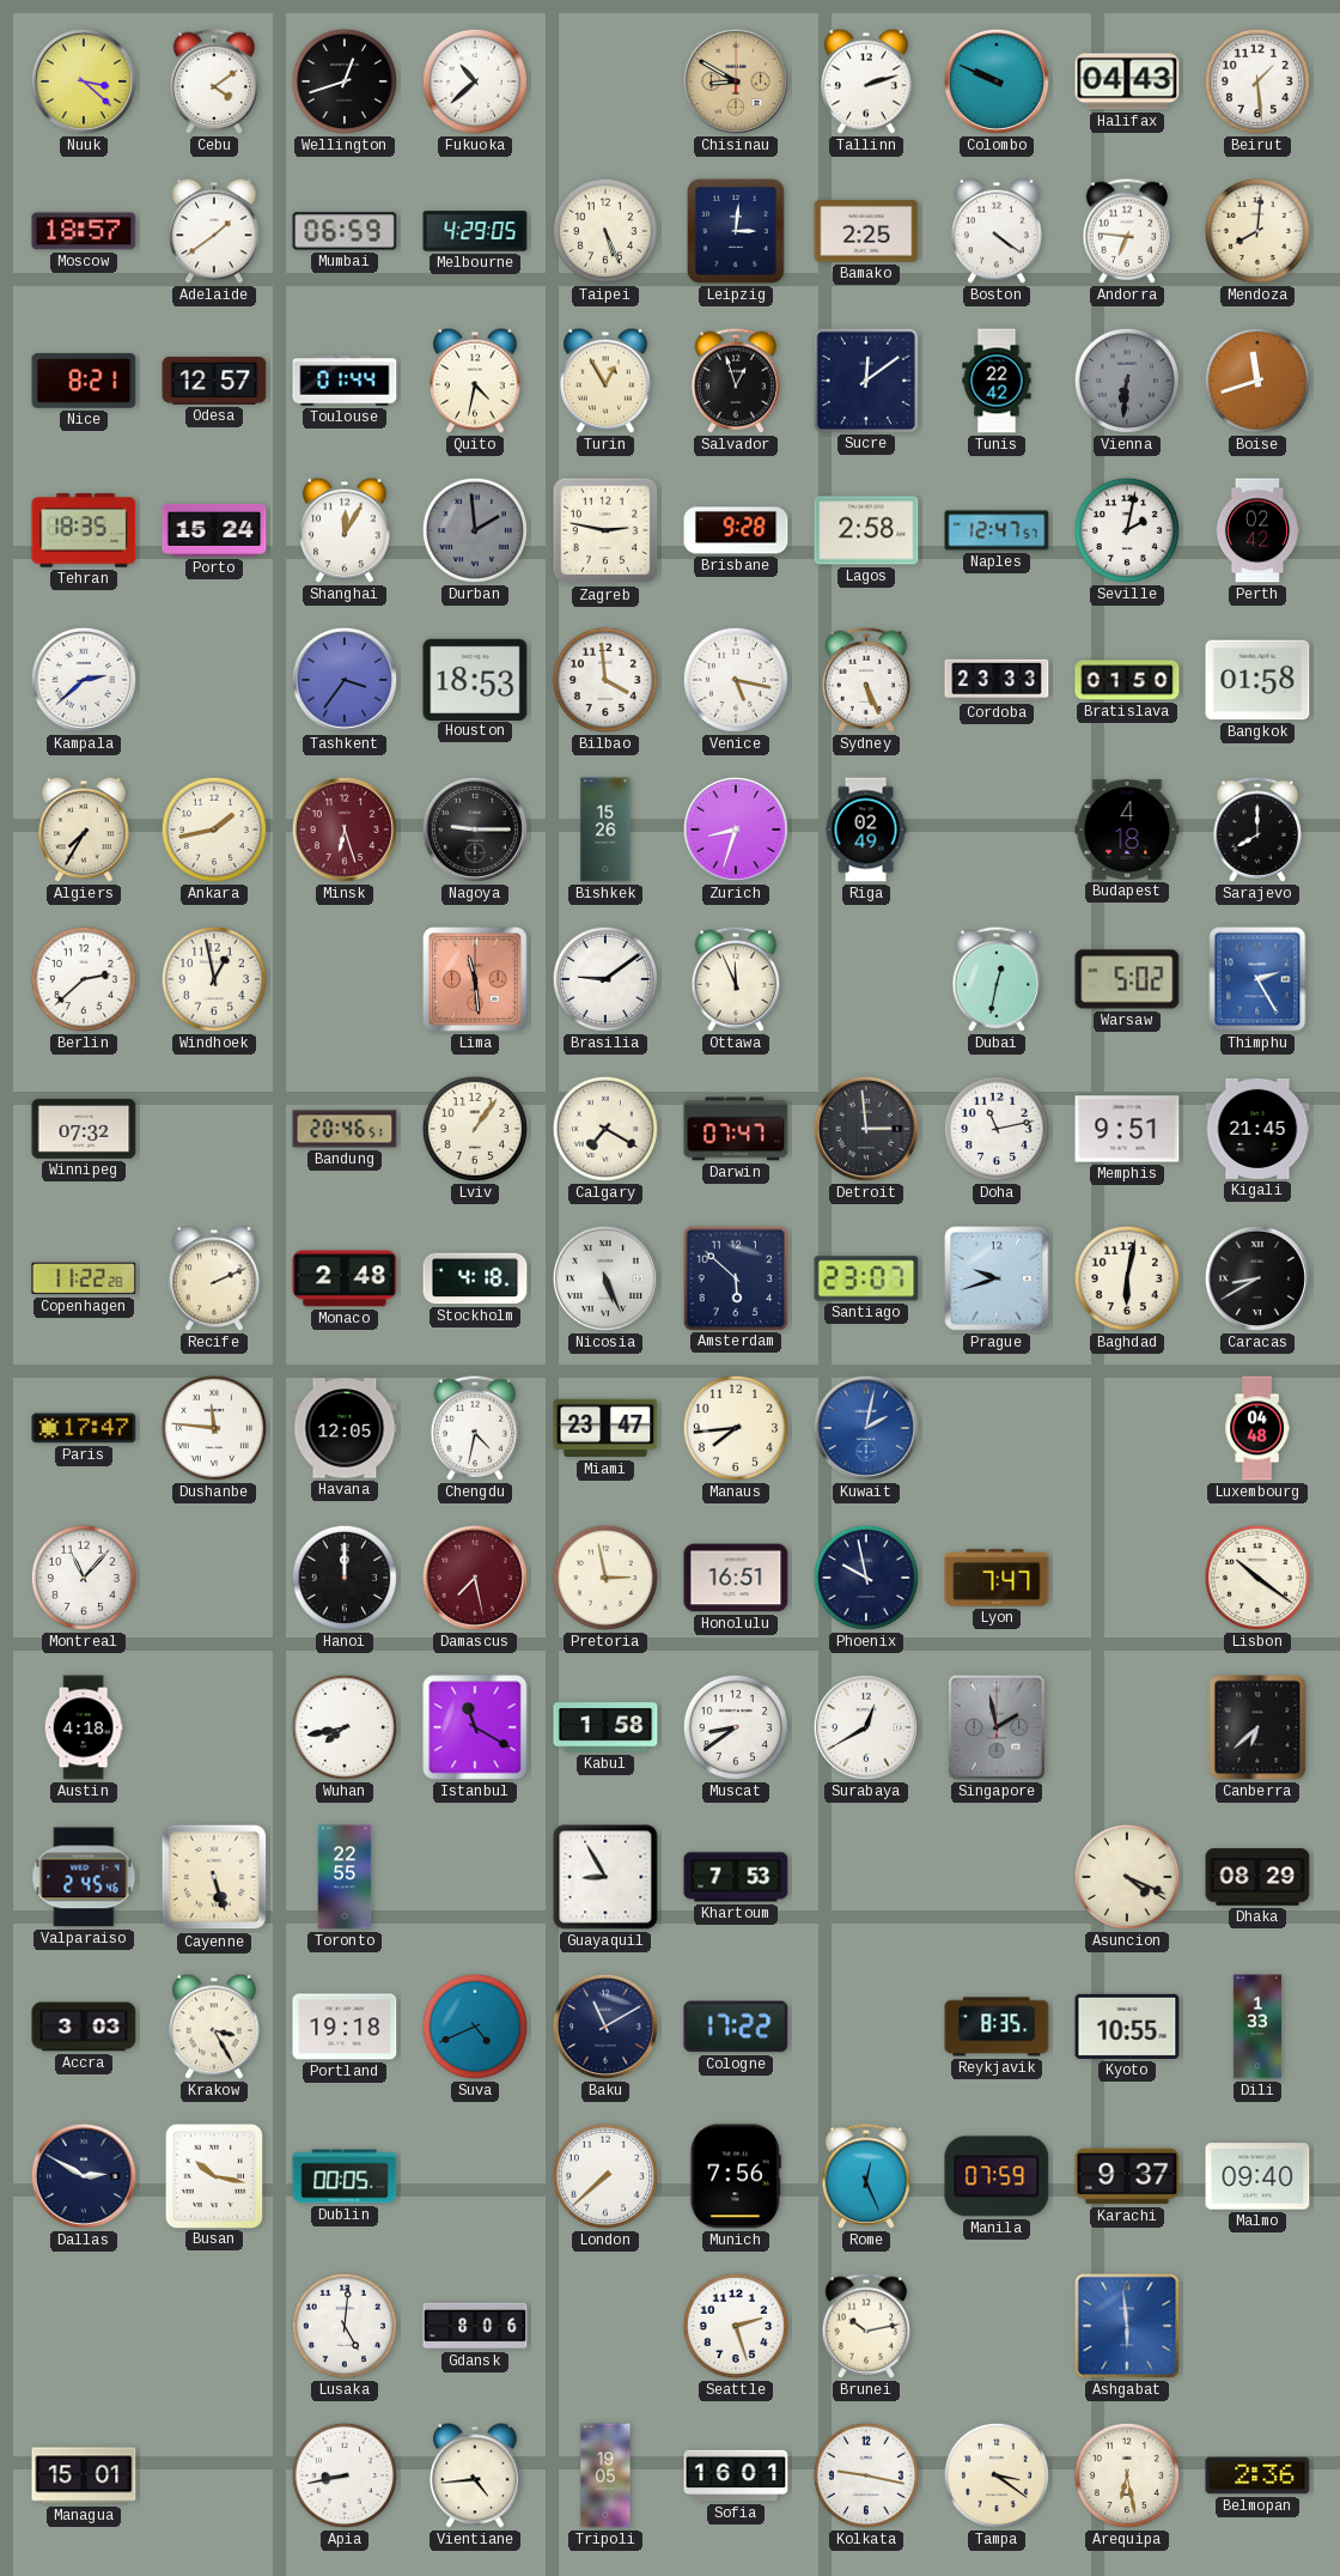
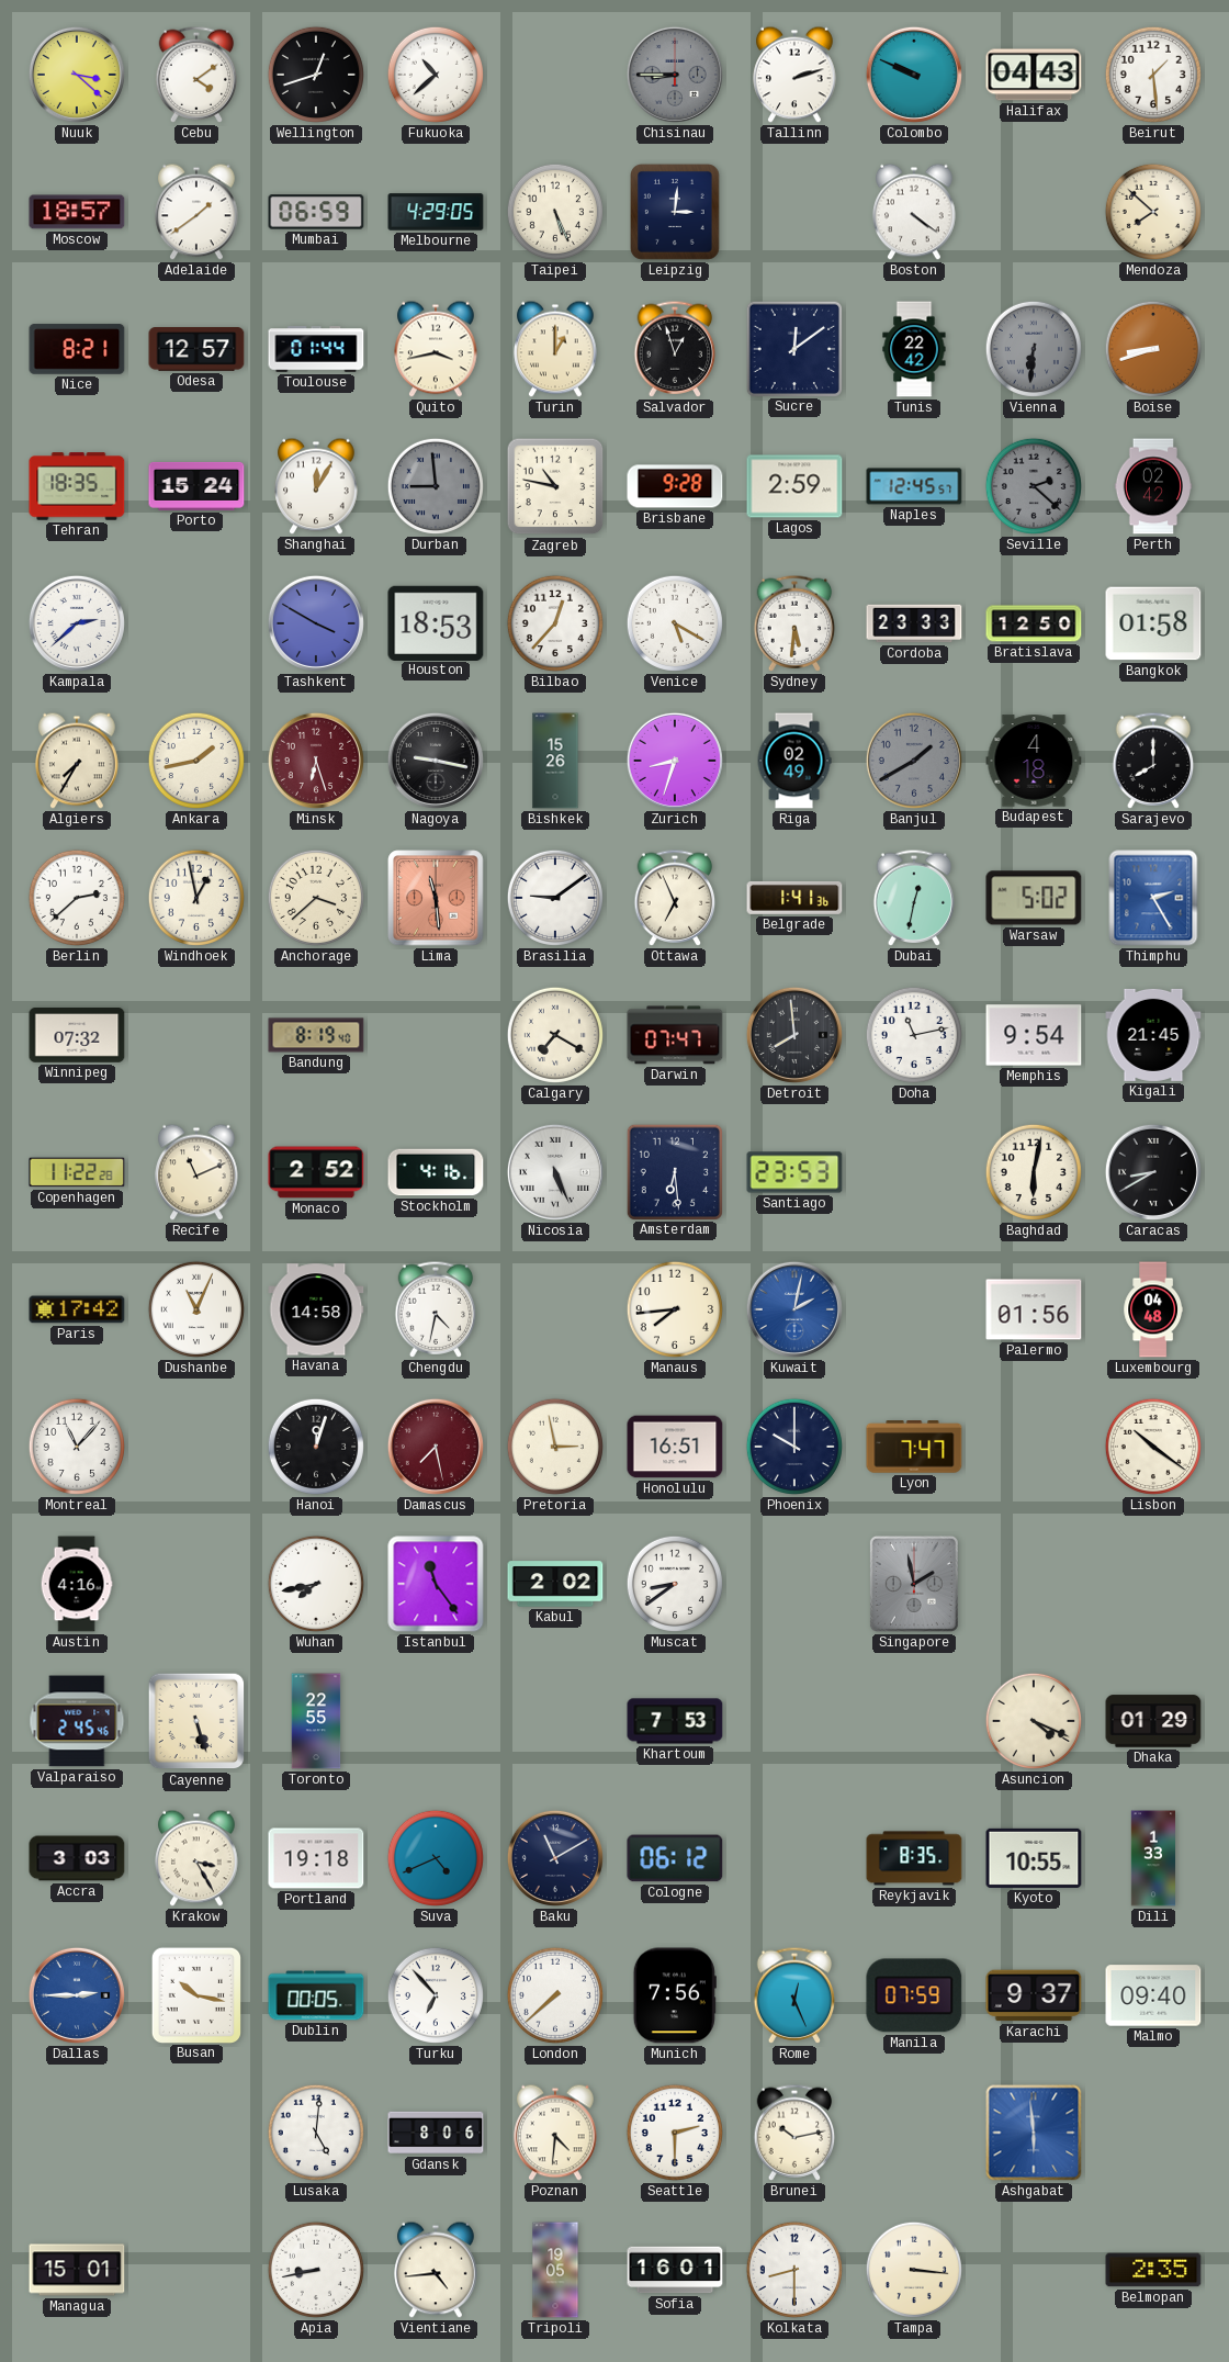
Chisinau: 8:50 -> 8:45
Chisinau dial: champagne -> grey
Bamako: 2:25 -> none
Andorra: 6:46 -> none
Mendoza: 8:01 -> 7:52
Quito: 4:32 -> 3:43
Turin: 12:55 -> 1:00
Boise: 11:42 -> 8:42
Durban: 1:59 -> 8:59
Zagreb: 2:47 -> 10:47
Lagos: 2:58 -> 2:59
Naples: 12:47 -> 12:45
Seville: 2:02 -> 2:22
Seville dial: white -> grey
Tashkent: 3:36 -> 3:50
Bilbao: 3:59 -> 12:37
Venice: 5:17 -> 5:20
Sydney: 5:26 -> 5:31
Bratislava: 01:50 -> 12:50
Nagoya: 9:15 -> 9:17
Banjul: none -> 1:40
Anchorage: none -> 3:38
Ottawa: 11:56 -> 6:56
Belgrade: none -> 1:41
Bandung: 20:46 -> 8:19
Lviv: 1:06 -> none
Detroit: 2:59 -> 7:59
Memphis: 9:51 -> 9:54
Recife: 2:11 -> 11:11
Monaco: 2:48 -> 2:52
Stockholm: 4:18 -> 4:16
Amsterdam: 5:52 -> 6:29
Santiago: 23:07 -> 23:53
Prague: 9:42 -> none
Paris: 17:47 -> 17:42
Dushanbe: 11:46 -> 11:04
Havana: 12:05 -> 14:58
Miami: 23:47 -> none
Palermo: none -> 01:56
Hanoi: 12:00 -> 12:03
Phoenix: 9:58 -> 10:00
Austin: 4:18 -> 4:16
Istanbul: 11:20 -> 11:24
Kabul: 1:58 -> 2:02
Surabaya: 12:40 -> none
Canberra: 6:38 -> none
Guayaquil: 8:55 -> none
Dhaka: 08:29 -> 01:29
Cologne: 17:22 -> 06:12
Dallas: 2:50 -> 2:45
Dallas dial: navy -> blue
Turku: none -> 6:53
Poznan: none -> 4:31
Seattle: 2:27 -> 2:30
Kolkata: 9:17 -> 8:30
Tampa: 3:21 -> 3:16
Arequipa: 6:28 -> none
Belmopan: 2:36 -> 2:35
